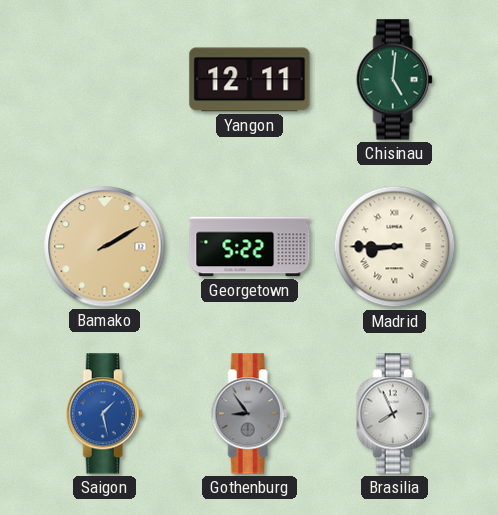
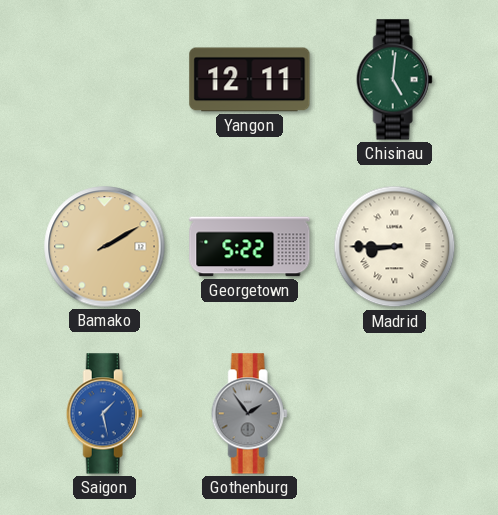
Gothenburg: 8:54 -> 1:54
Brasilia: 7:56 -> none
